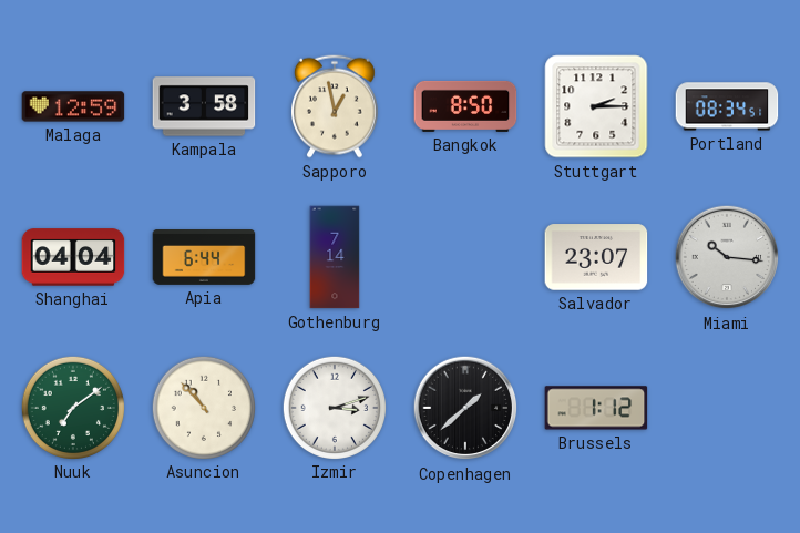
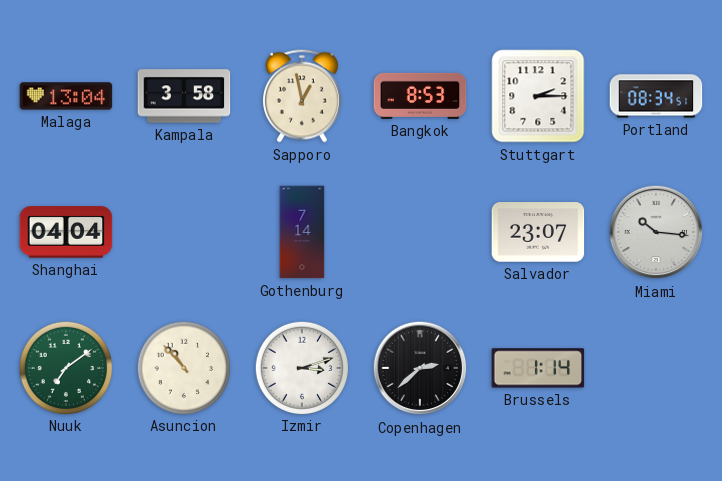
Malaga: 12:59 -> 13:04
Bangkok: 8:50 -> 8:53
Apia: 6:44 -> none
Copenhagen: 1:38 -> 2:38
Brussels: 1:12 -> 1:14
